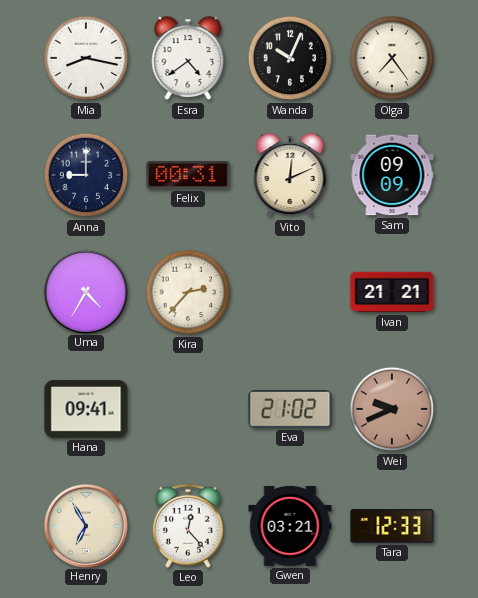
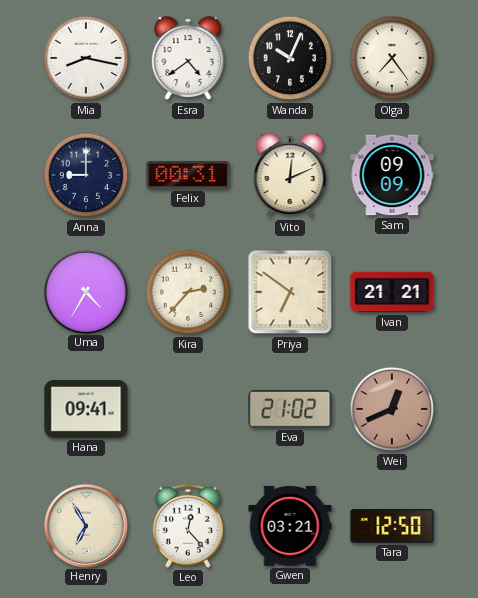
Priya: none -> 6:51
Wei: 9:41 -> 12:41
Tara: 12:33 -> 12:50
